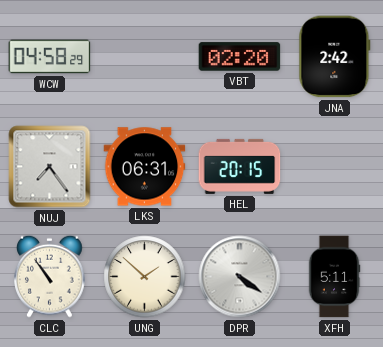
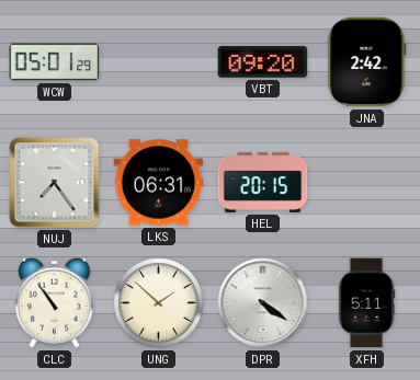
WCW: 04:58 -> 05:01
VBT: 02:20 -> 09:20
